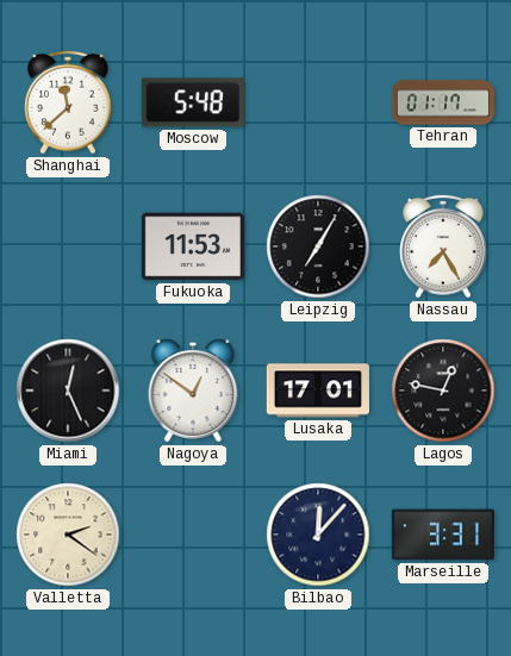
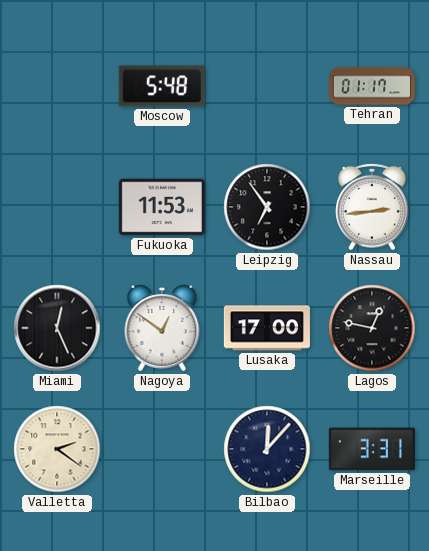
Shanghai: 11:38 -> none
Leipzig: 7:05 -> 6:54
Nassau: 7:25 -> 2:44
Lusaka: 17:01 -> 17:00
